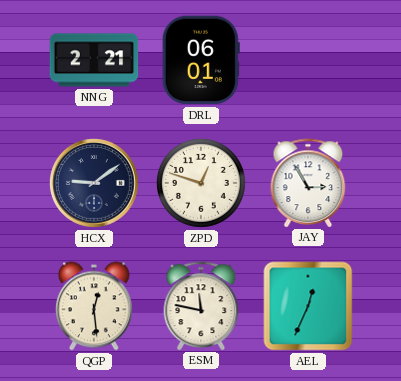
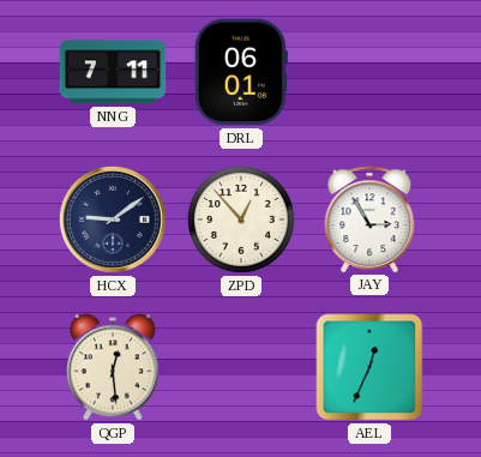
NNG: 2:21 -> 7:11
ZPD: 12:48 -> 12:53
ESM: 11:47 -> none
